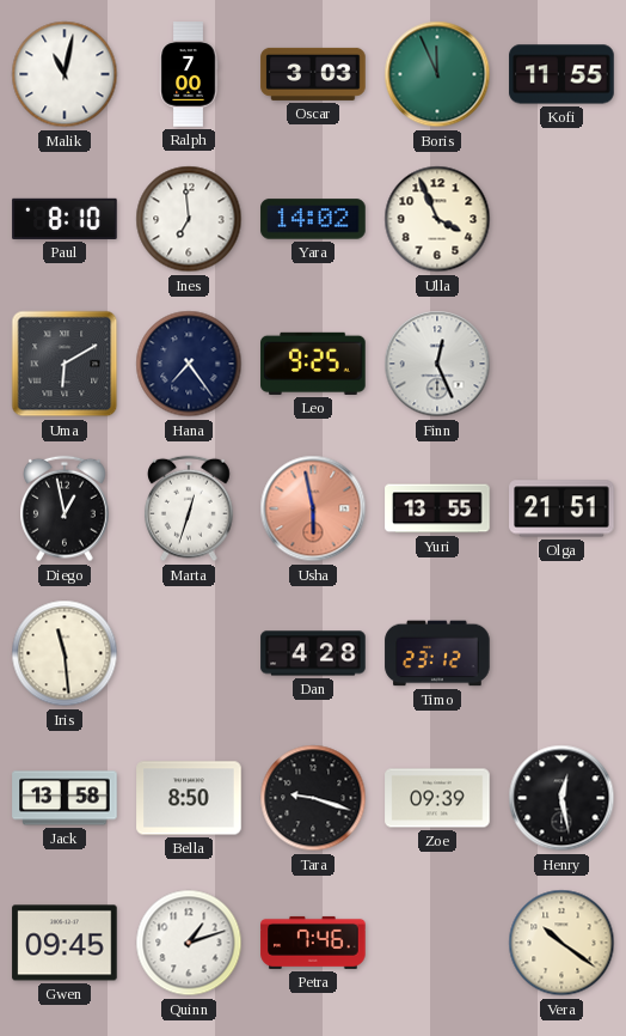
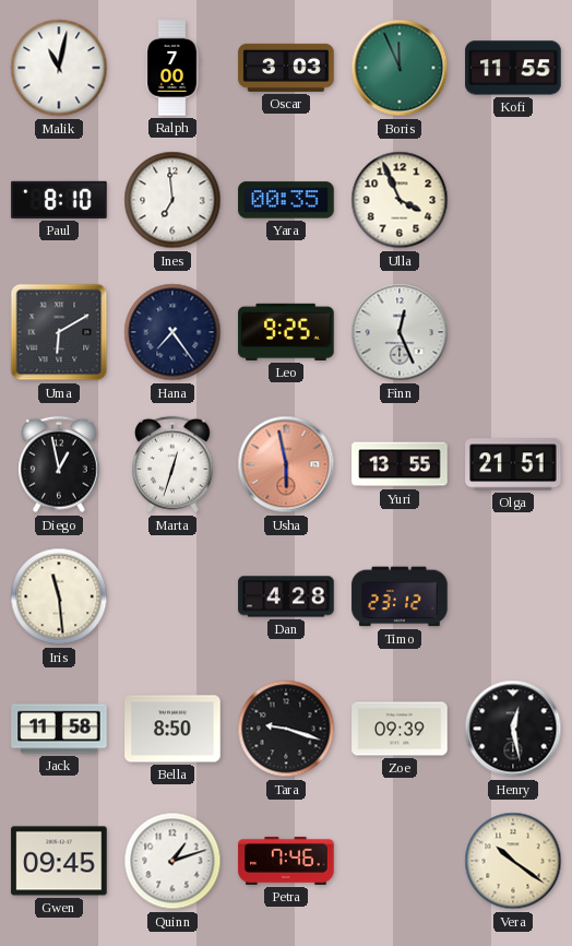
Yara: 14:02 -> 00:35
Jack: 13:58 -> 11:58
